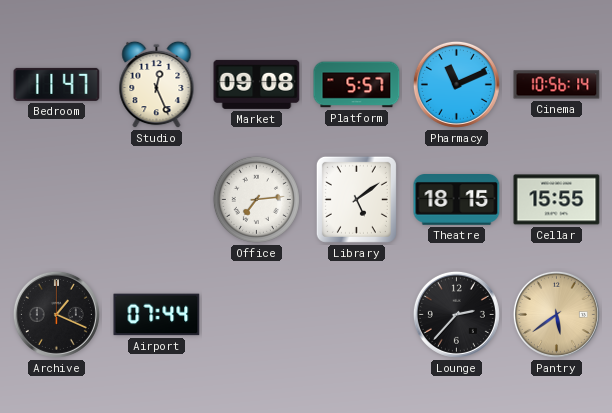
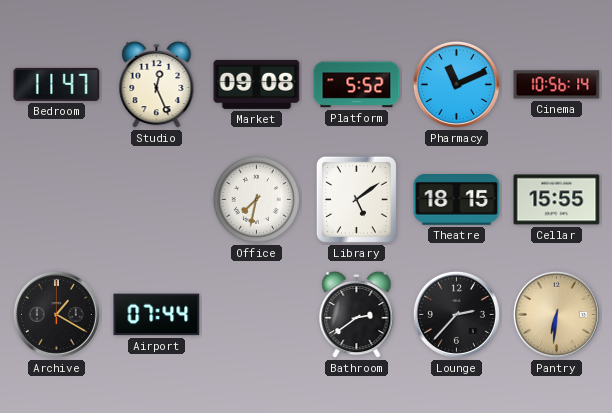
Platform: 5:57 -> 5:52
Office: 7:14 -> 7:32
Archive: 1:19 -> 1:20
Bathroom: none -> 2:39
Pantry: 5:39 -> 6:31
